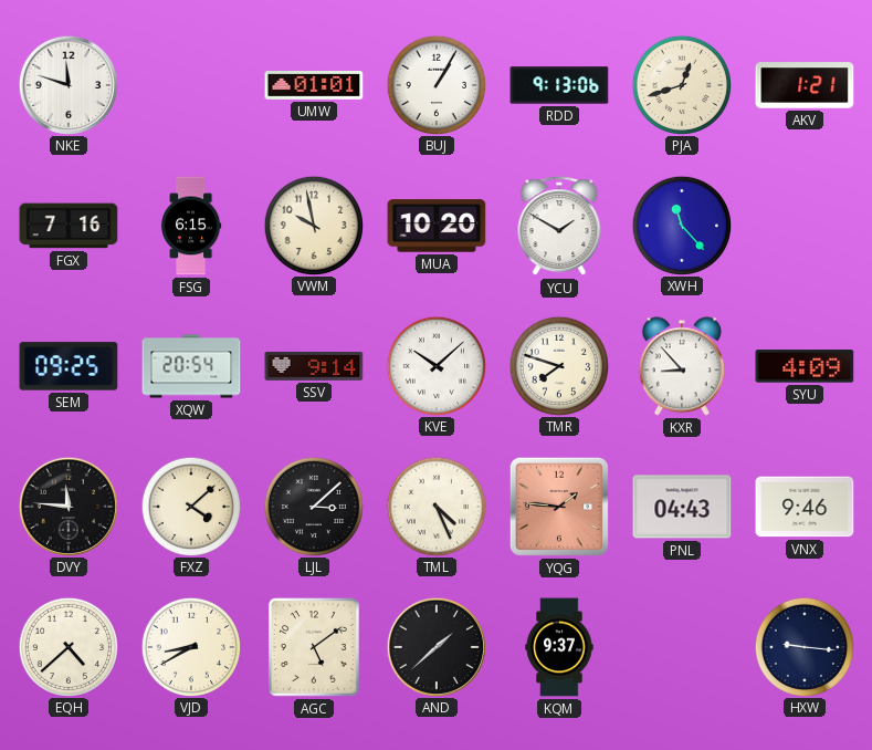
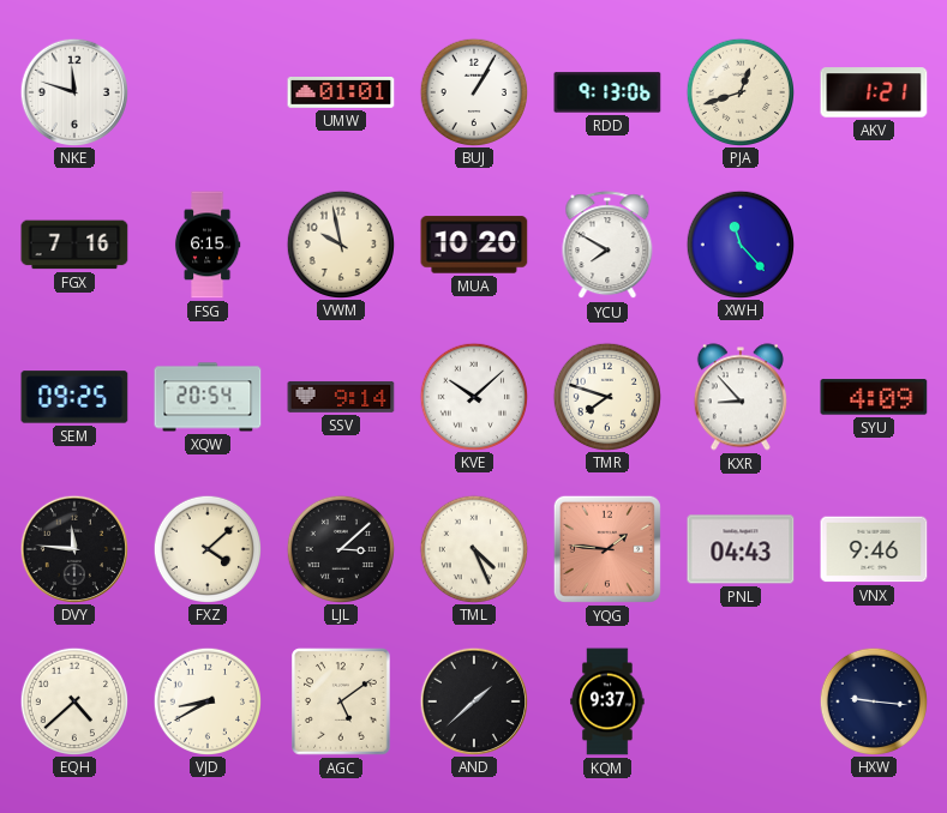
YCU: 1:50 -> 7:50
